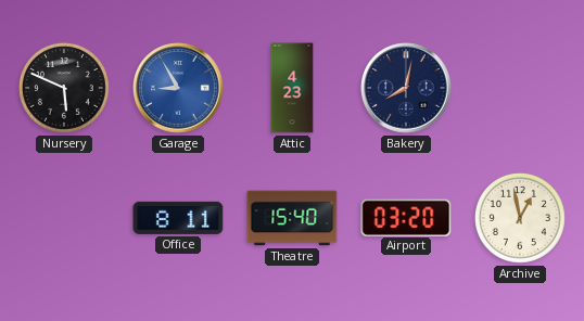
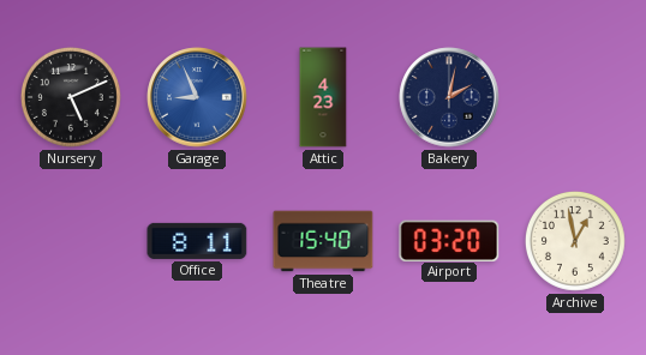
Nursery: 5:49 -> 5:11
Garage: 8:55 -> 8:56
Bakery: 8:02 -> 2:02
